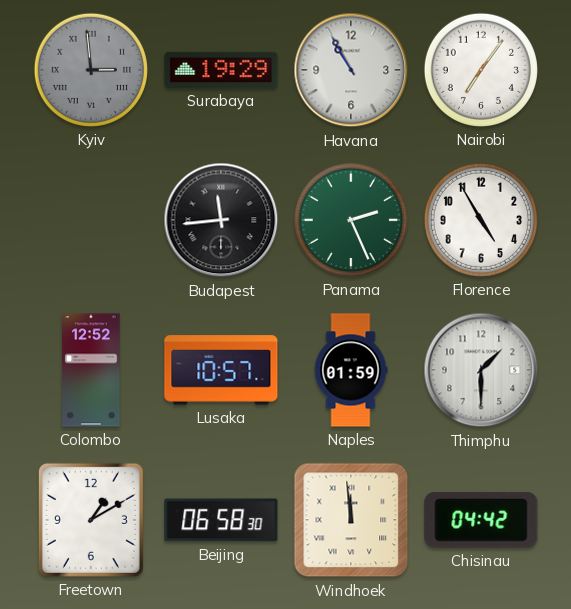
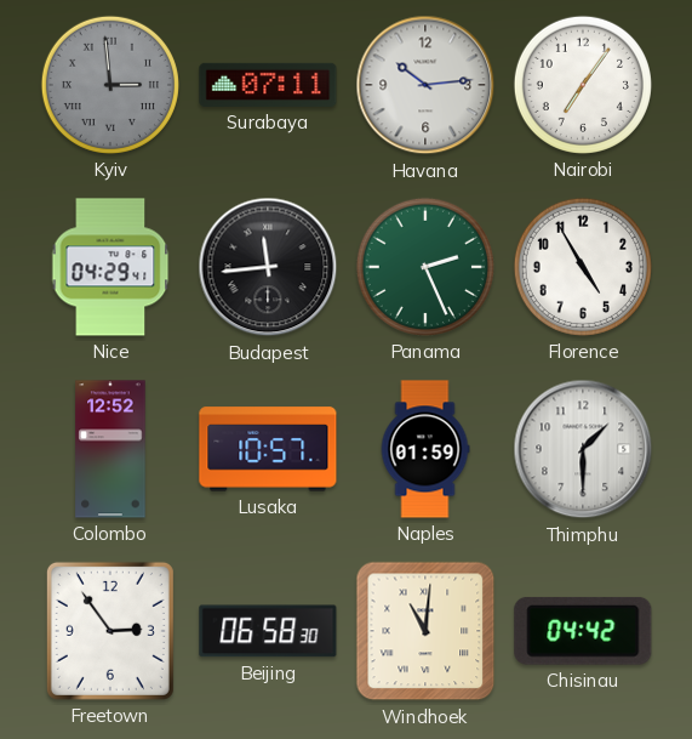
Surabaya: 19:29 -> 07:11
Havana: 10:55 -> 10:14
Nice: none -> 04:29
Freetown: 1:10 -> 2:54
Windhoek: 11:59 -> 11:01
